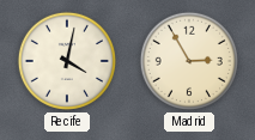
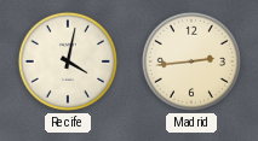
Madrid: 2:55 -> 2:44
